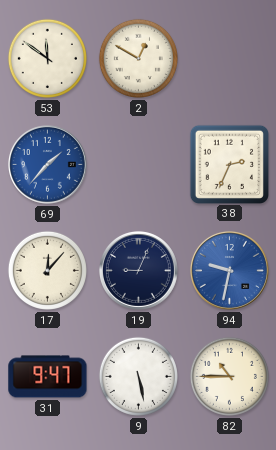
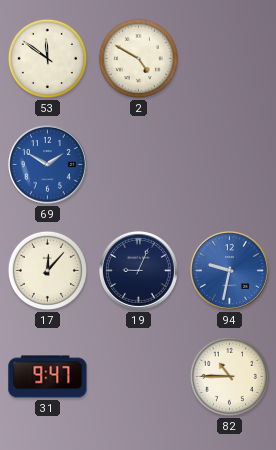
2: 12:50 -> 4:50
69: 1:37 -> 1:50
38: 2:34 -> none
9: 5:28 -> none
